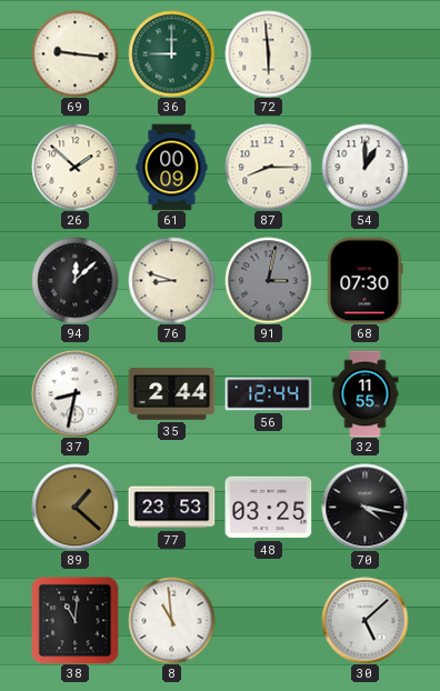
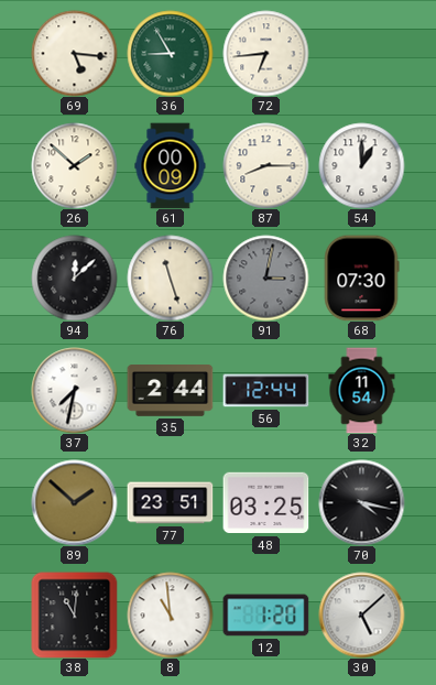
69: 9:16 -> 5:16
36: 9:00 -> 8:55
72: 5:59 -> 6:44
76: 8:48 -> 11:27
37: 8:32 -> 7:32
32: 11:55 -> 11:54
89: 1:22 -> 1:52
77: 23:53 -> 23:51
12: none -> 1:20
